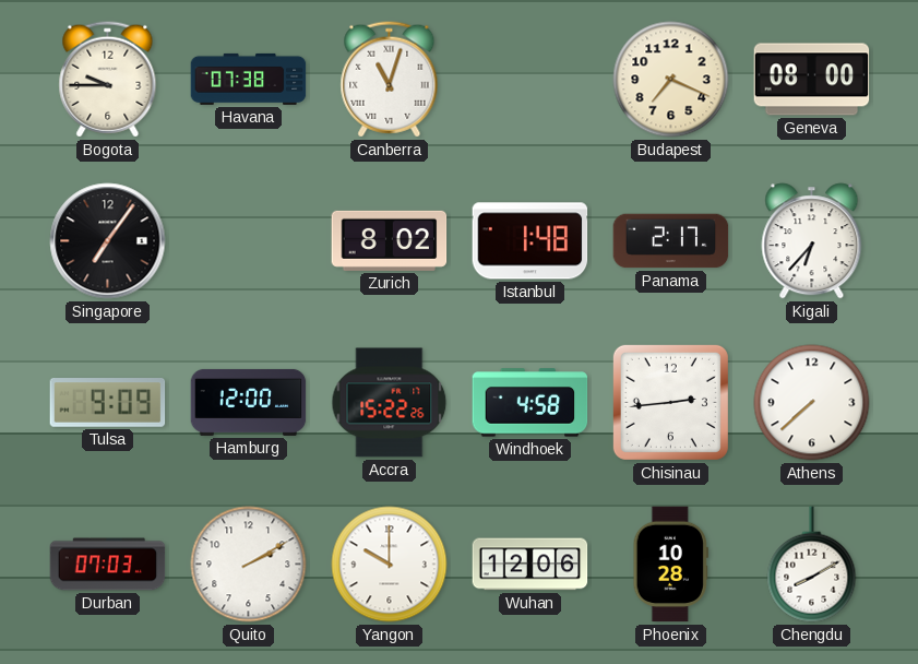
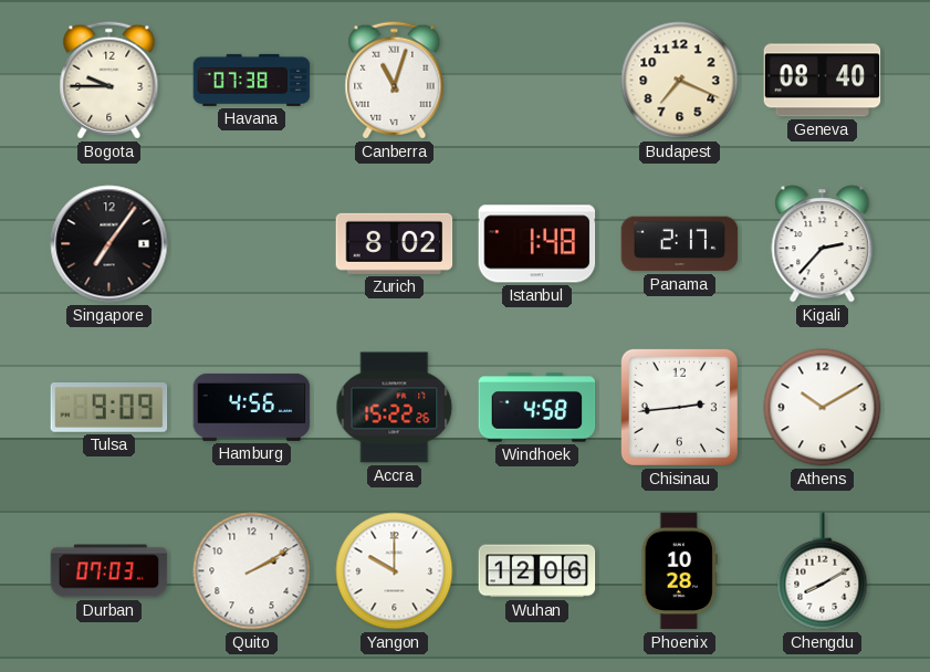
Geneva: 08:00 -> 08:40
Kigali: 6:37 -> 2:37
Hamburg: 12:00 -> 4:56
Athens: 7:38 -> 10:10
